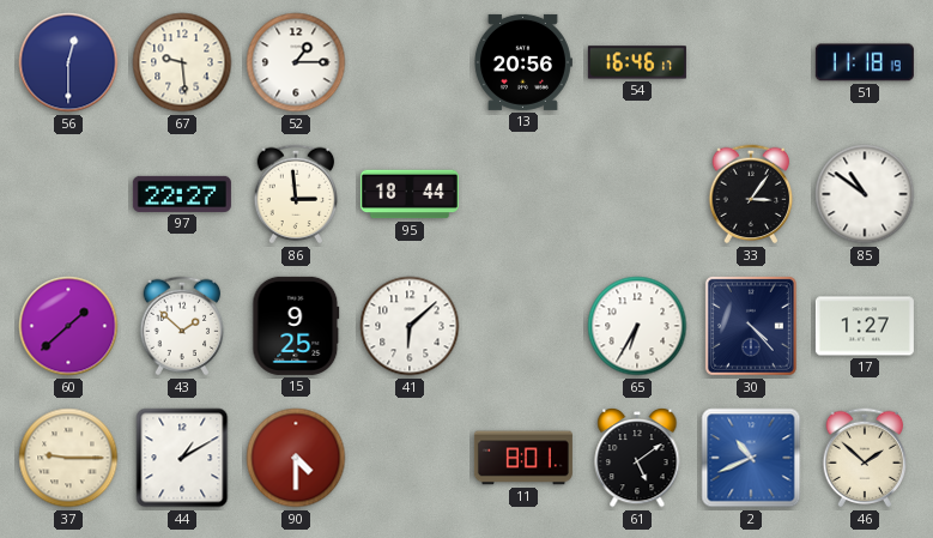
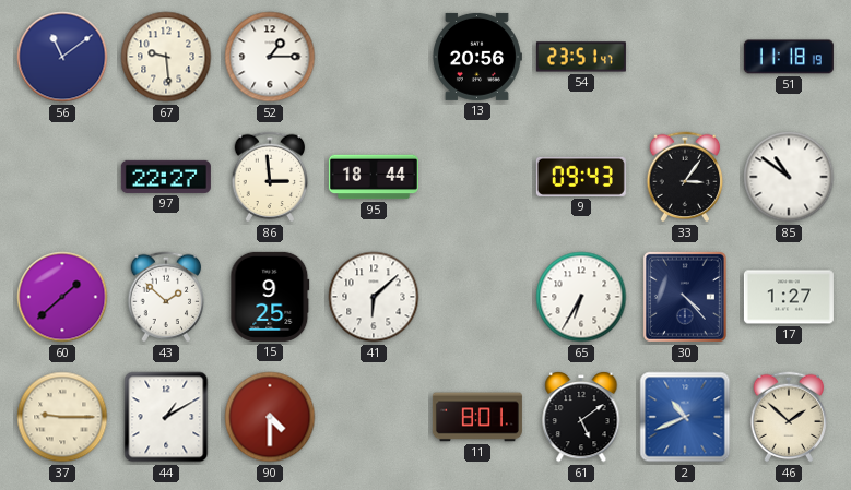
56: 12:30 -> 11:09
54: 16:46 -> 23:51
9: none -> 09:43
